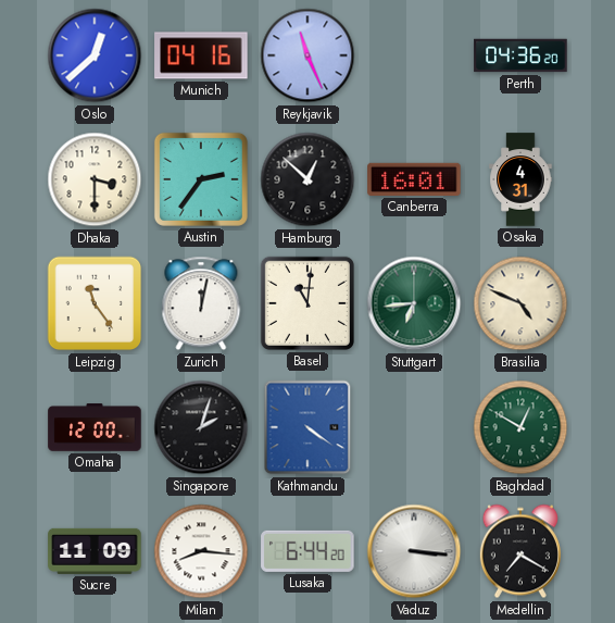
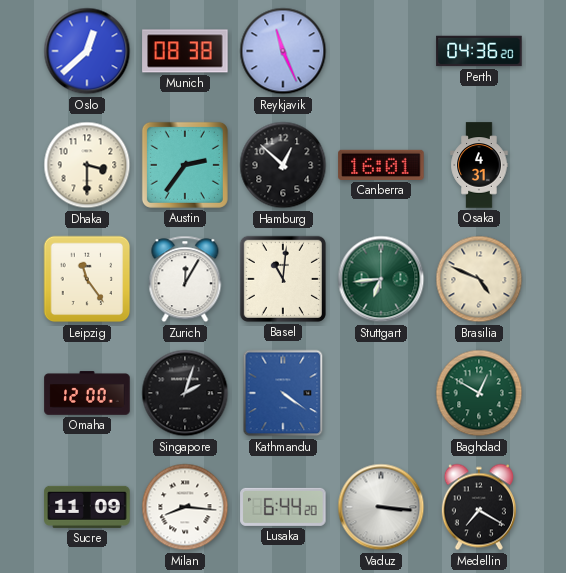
Munich: 04:16 -> 08:38
Zurich: 12:02 -> 12:05
